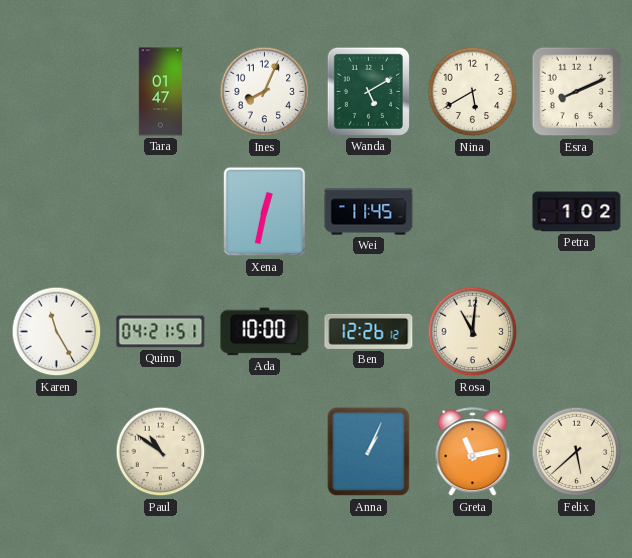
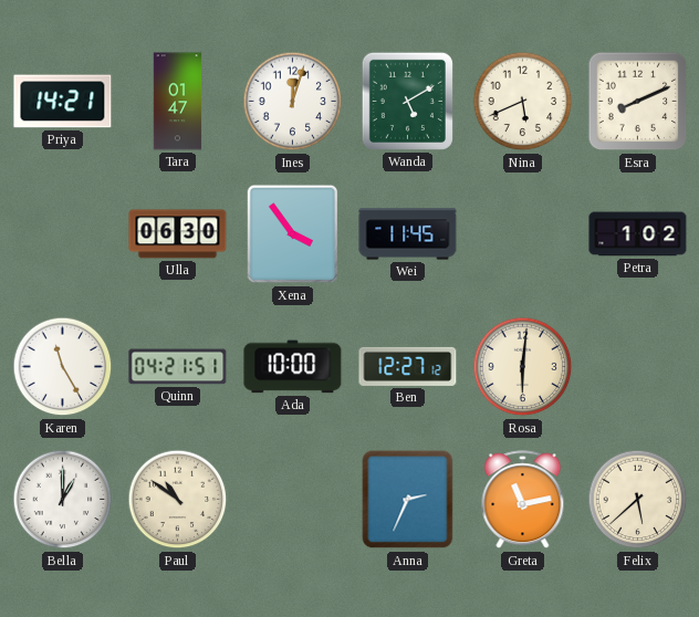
Priya: none -> 14:21
Ines: 8:04 -> 12:03
Nina: 5:40 -> 5:41
Ulla: none -> 06:30
Xena: 12:32 -> 3:54
Ben: 12:26 -> 12:27
Rosa: 11:01 -> 6:01
Bella: none -> 1:00
Anna: 1:04 -> 2:34
